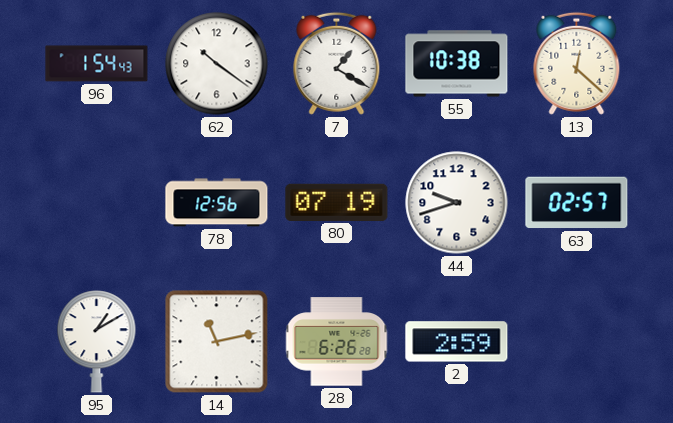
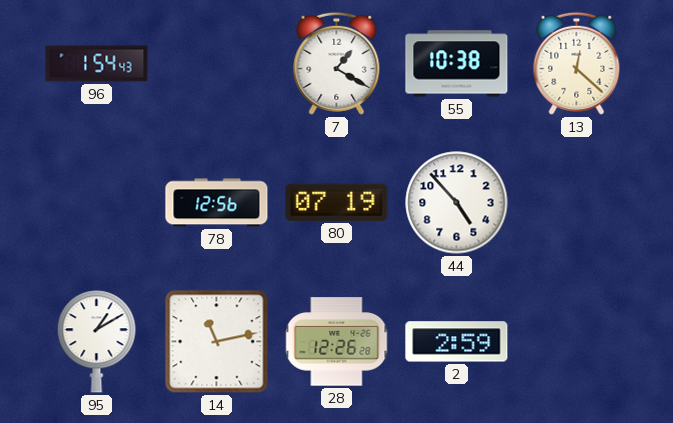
62: 10:21 -> none
44: 9:42 -> 4:53
63: 02:57 -> none
28: 6:26 -> 12:26
